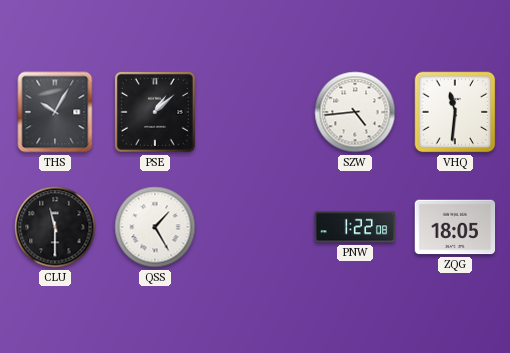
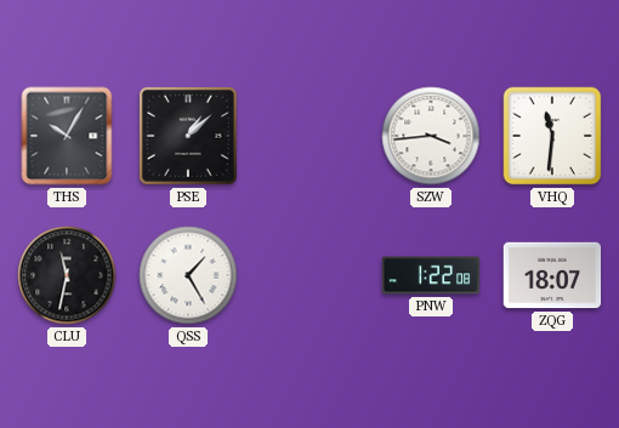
SZW: 4:44 -> 3:44
CLU: 11:30 -> 11:32
ZQG: 18:05 -> 18:07
